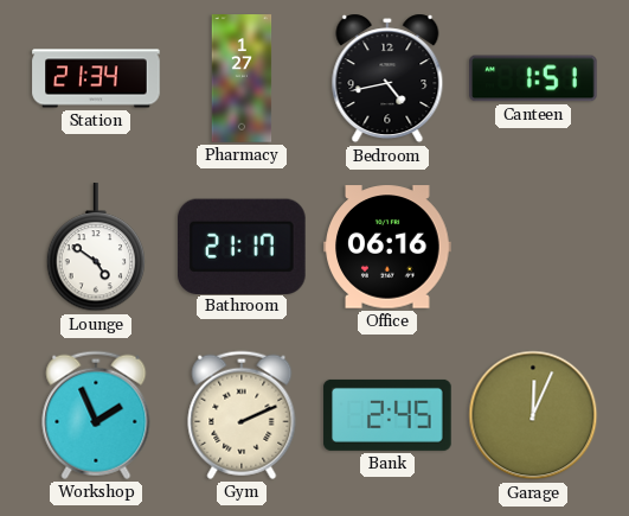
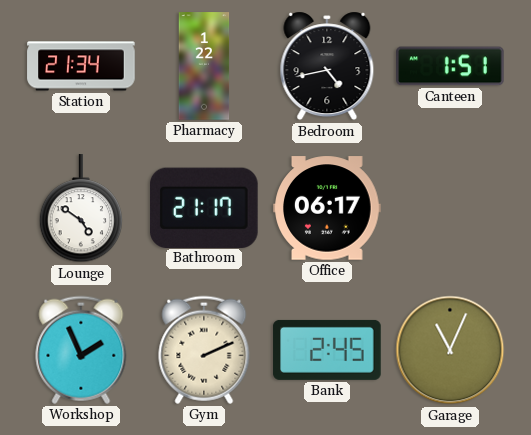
Pharmacy: 1:27 -> 1:22
Office: 06:16 -> 06:17
Garage: 12:04 -> 11:04
